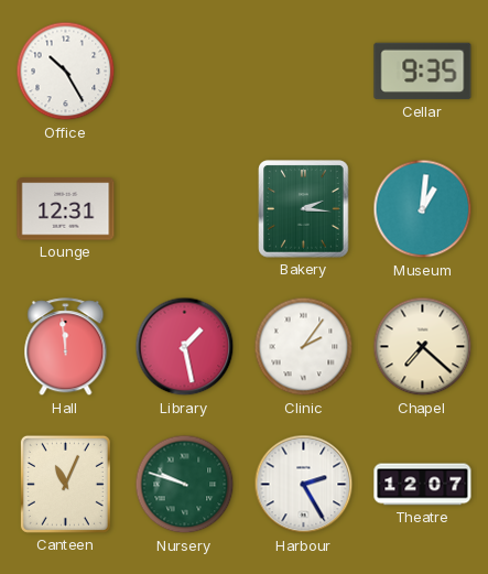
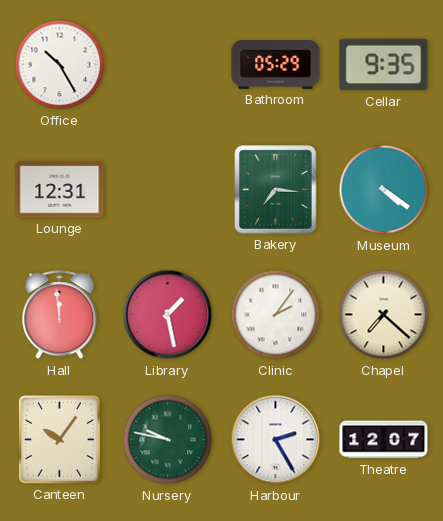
Bathroom: none -> 05:29
Bakery: 2:16 -> 7:16
Museum: 1:01 -> 4:21
Canteen: 11:04 -> 10:06
Nursery: 9:48 -> 9:47
